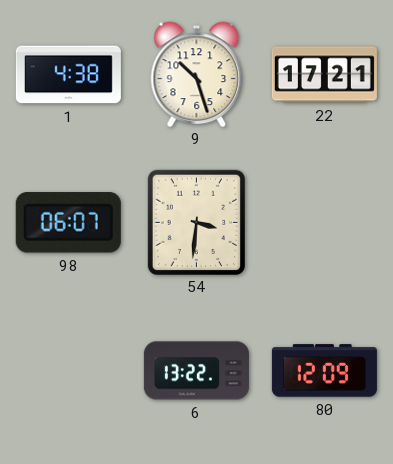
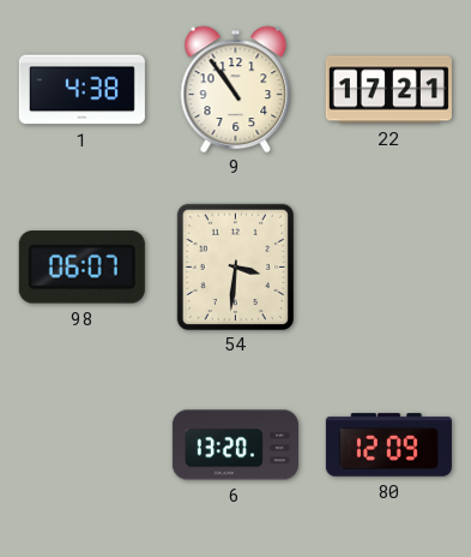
9: 10:27 -> 10:54
6: 13:22 -> 13:20
